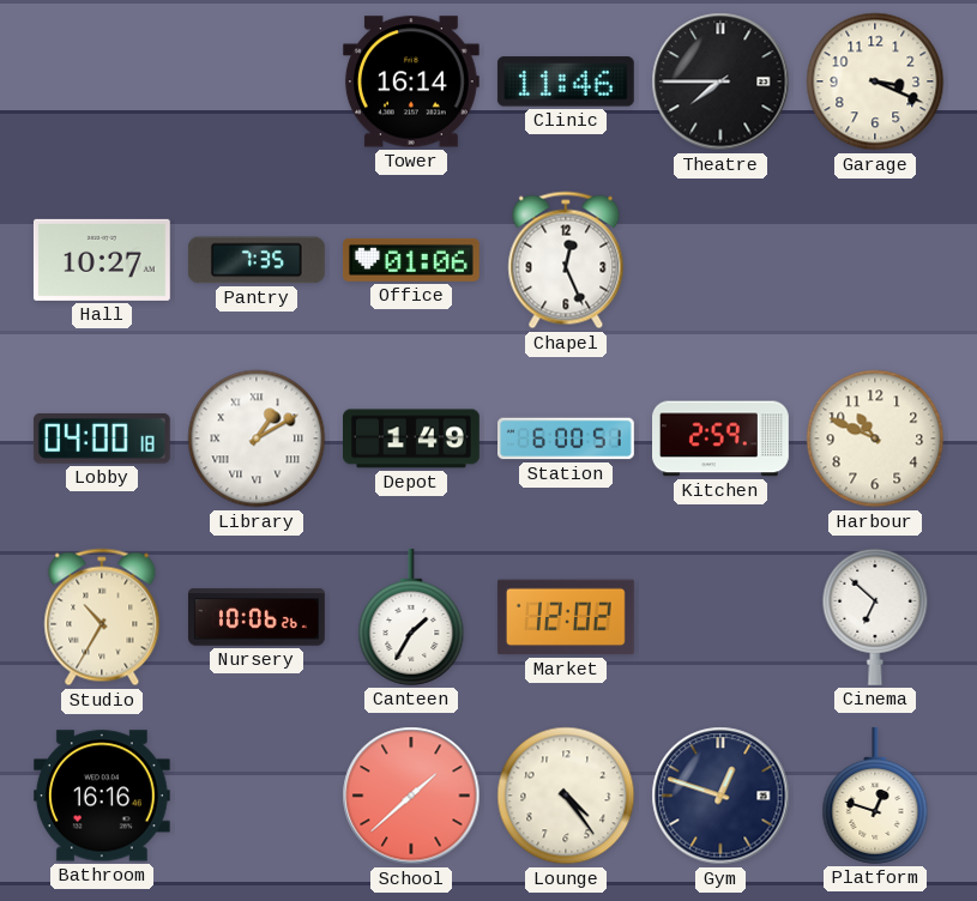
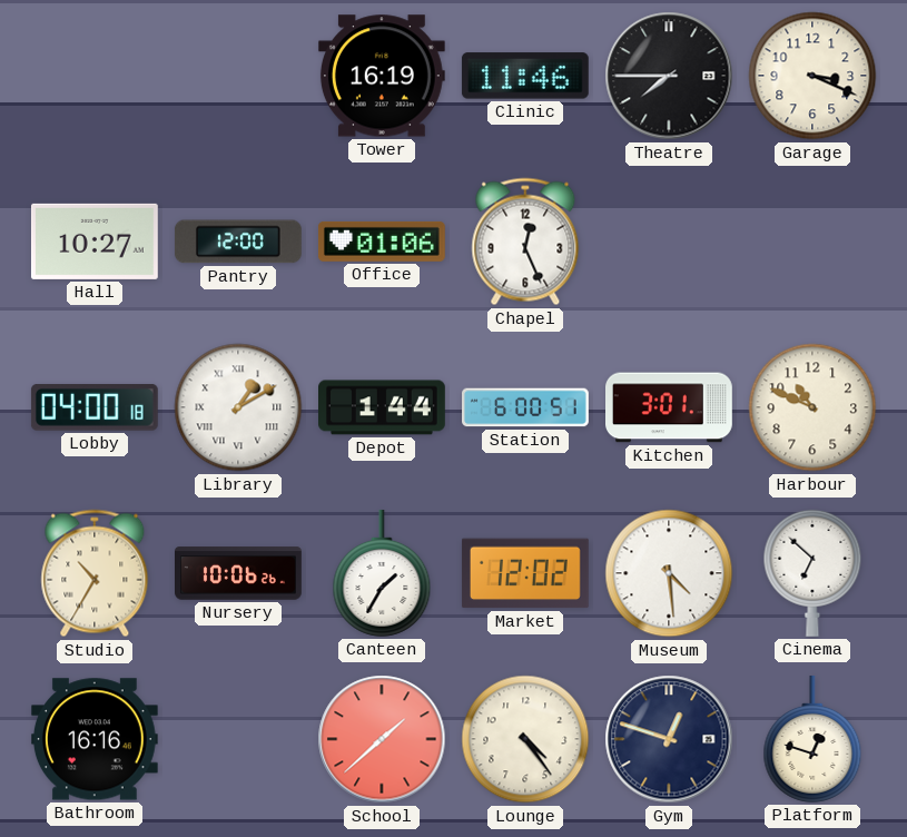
Tower: 16:14 -> 16:19
Pantry: 7:35 -> 12:00
Depot: 1:49 -> 1:44
Kitchen: 2:59 -> 3:01
Museum: none -> 4:29
